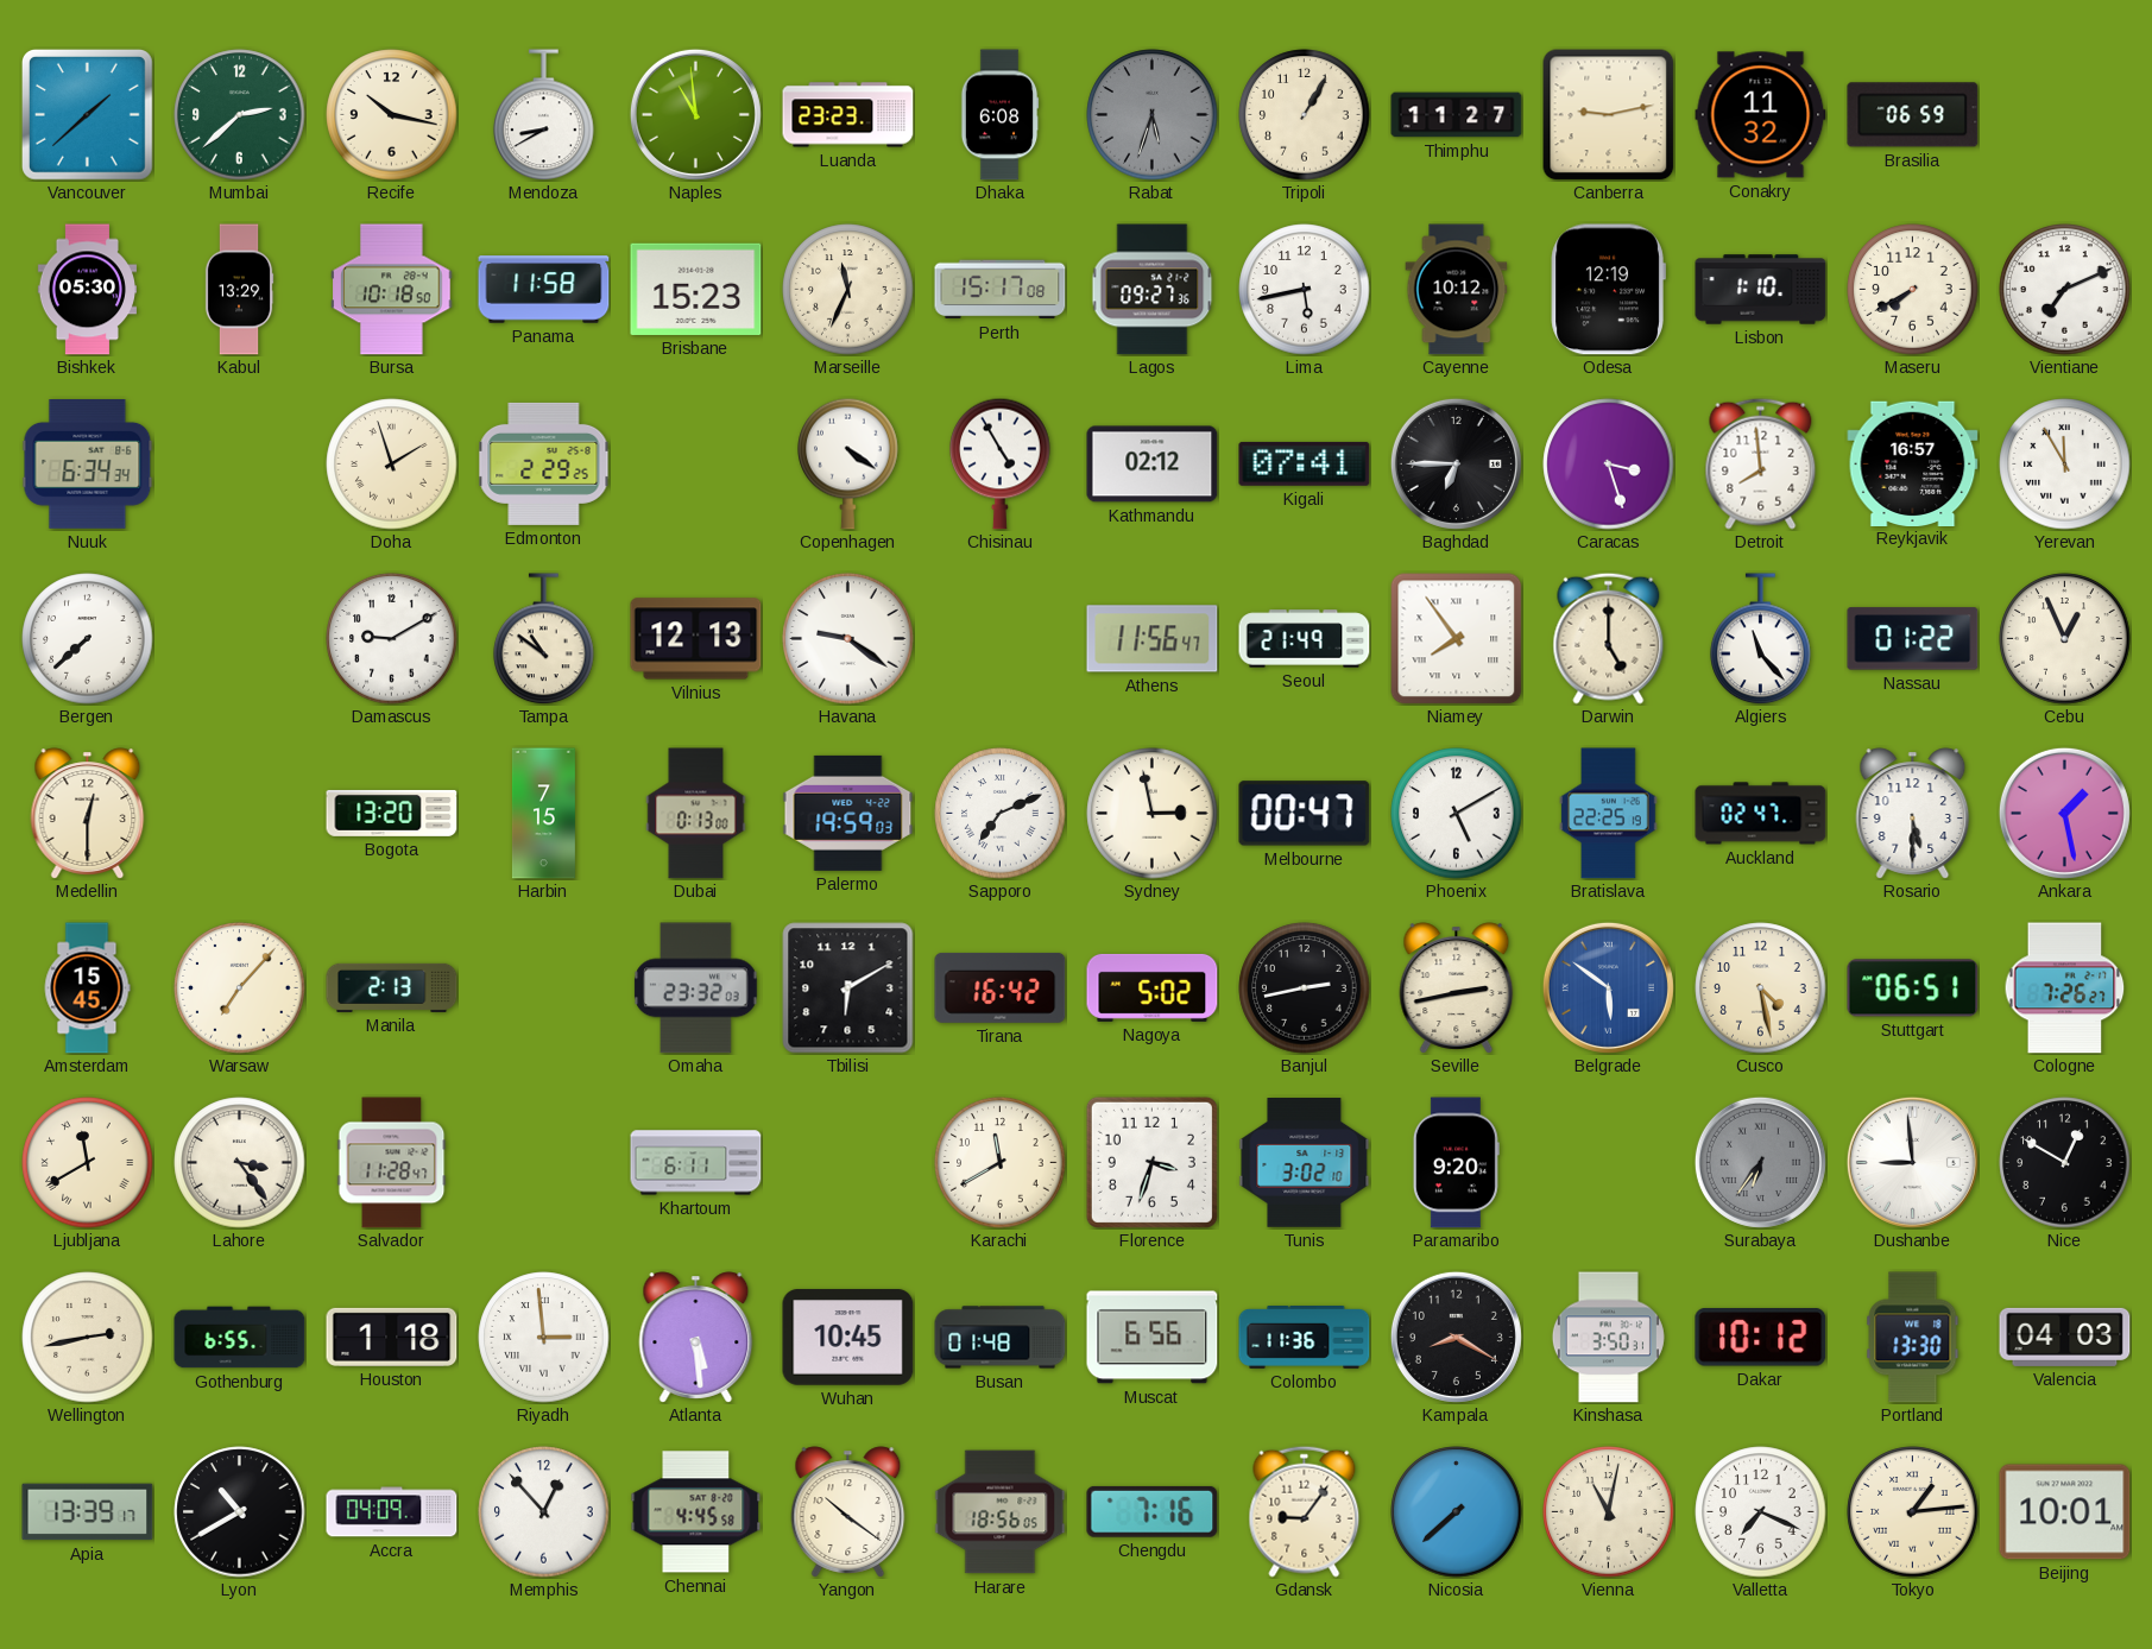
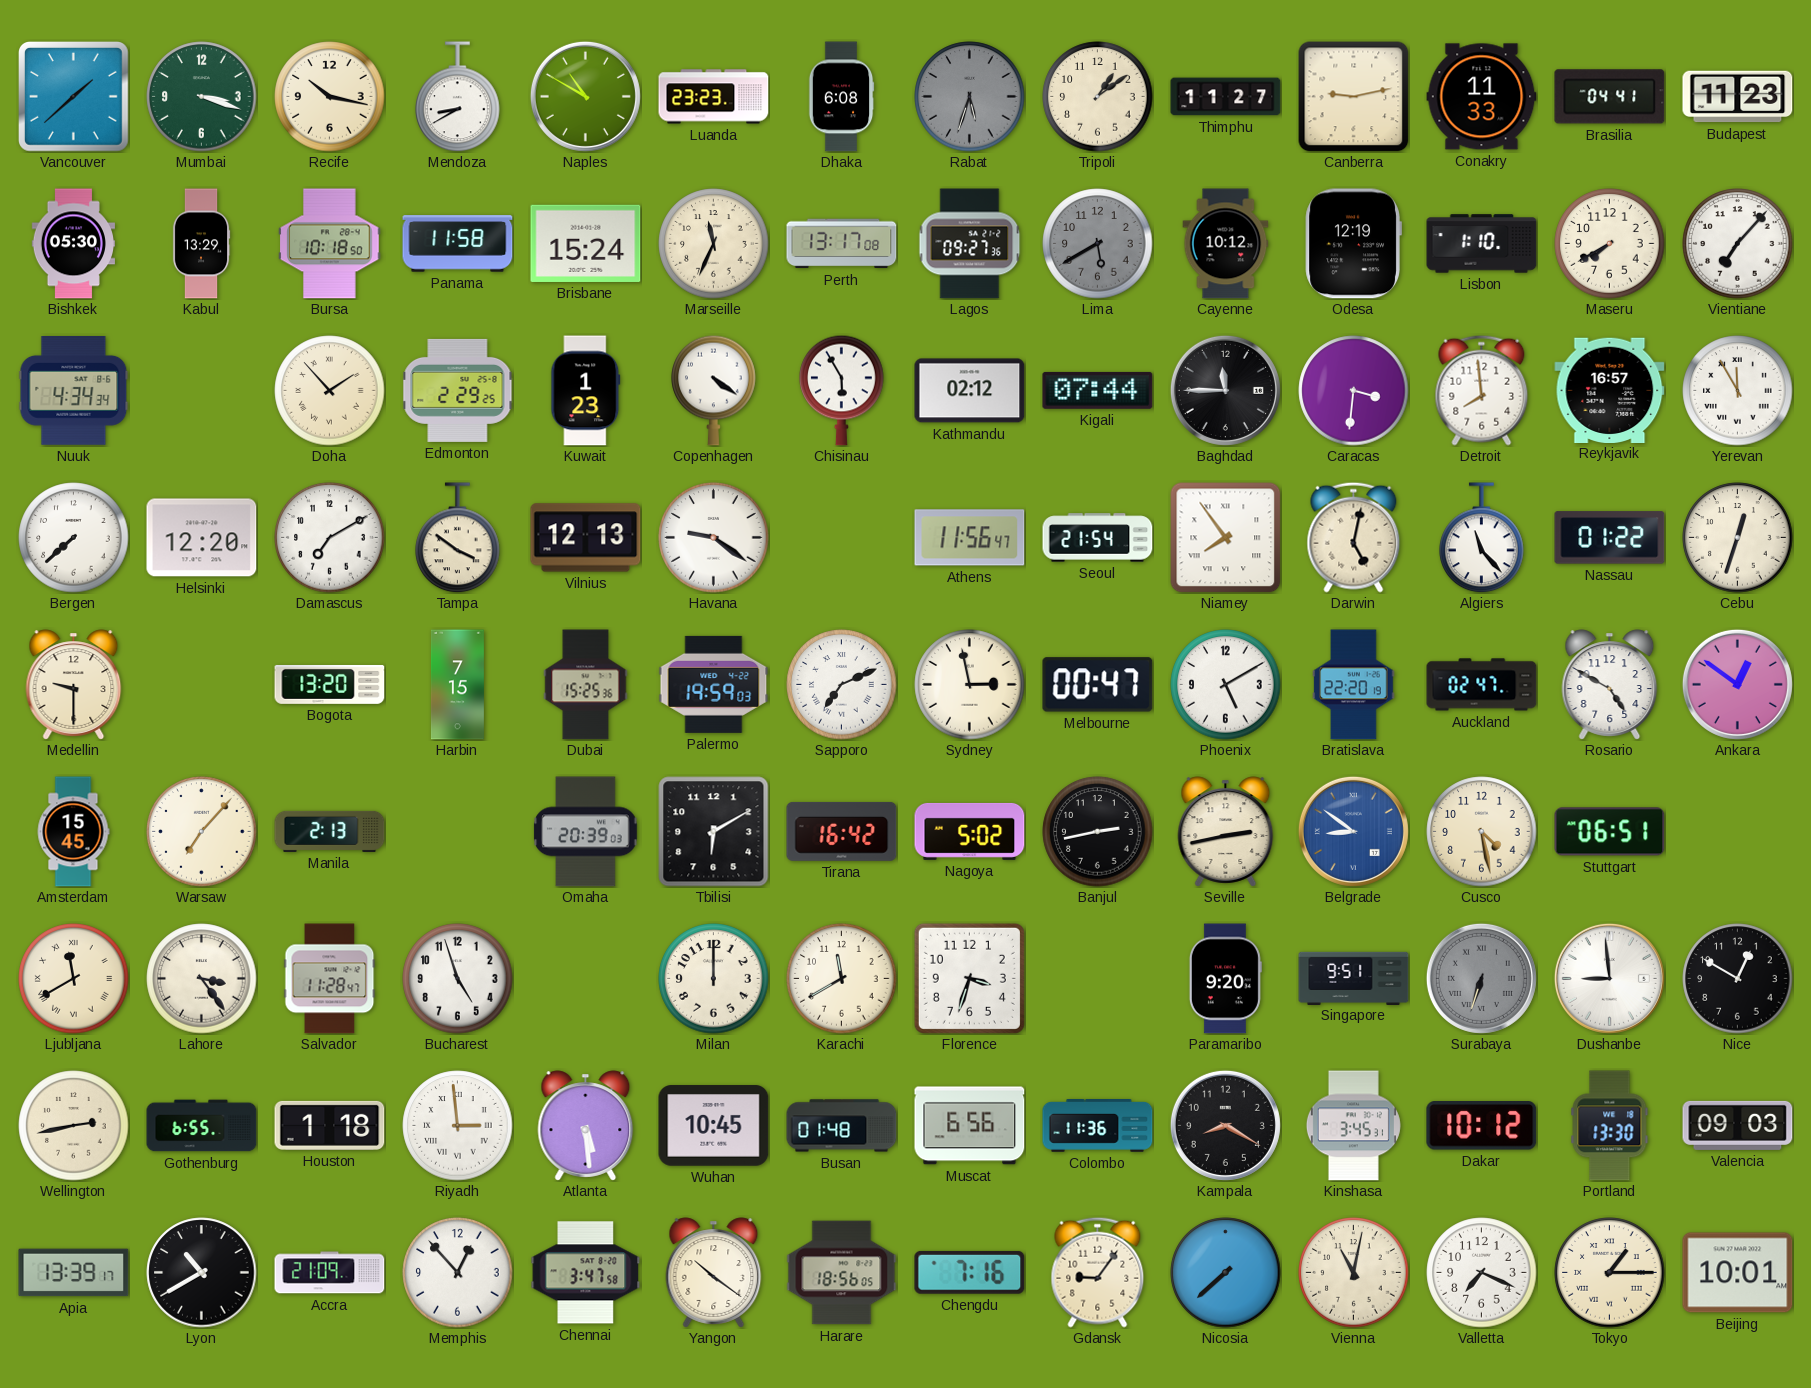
Mumbai: 2:38 -> 3:18
Naples: 10:59 -> 10:50
Tripoli: 1:05 -> 1:09
Conakry: 11:32 -> 11:33
Brasilia: 06:59 -> 04:41
Budapest: none -> 11:23
Brisbane: 15:23 -> 15:24
Perth: 15:17 -> 13:17
Lima: 5:43 -> 5:40
Lima dial: white -> grey
Vientiane: 7:11 -> 7:07
Nuuk: 6:34 -> 4:34
Doha: 1:57 -> 1:53
Kuwait: none -> 1:23
Chisinau: 4:55 -> 5:55
Kigali: 07:41 -> 07:44
Baghdad: 6:45 -> 11:45
Caracas: 3:27 -> 3:31
Helsinki: none -> 12:20
Damascus: 9:10 -> 7:10
Tampa: 10:51 -> 3:51
Seoul: 21:49 -> 21:54
Darwin: 5:00 -> 5:02
Cebu: 12:56 -> 12:33
Medellin: 12:30 -> 9:30
Dubai: 0:13 -> 15:25
Bratislava: 22:25 -> 22:20
Rosario: 5:30 -> 4:50
Ankara: 1:28 -> 12:51
Omaha: 23:32 -> 20:39
Belgrade: 5:51 -> 8:51
Cologne: 7:26 -> none
Bucharest: none -> 4:57
Khartoum: 6:11 -> none
Milan: none -> 12:00
Tunis: 3:02 -> none
Singapore: none -> 9:51
Surabaya: 6:36 -> 6:33
Kinshasa: 3:50 -> 3:45
Valencia: 04:03 -> 09:03
Accra: 04:09 -> 21:09
Chennai: 4:45 -> 3:47
Tokyo: 1:14 -> 1:15
